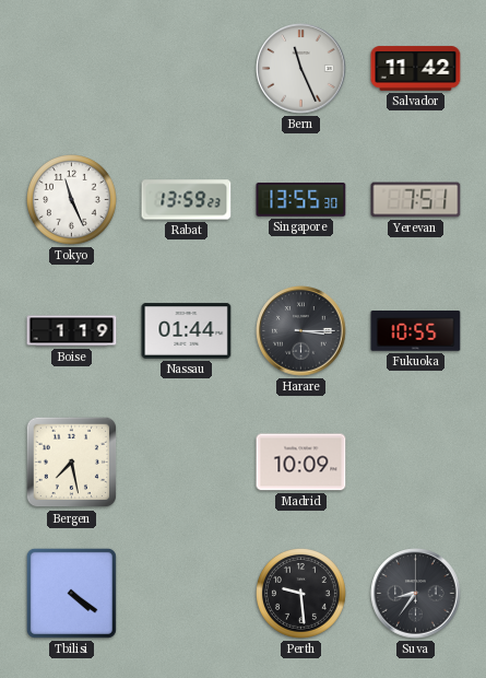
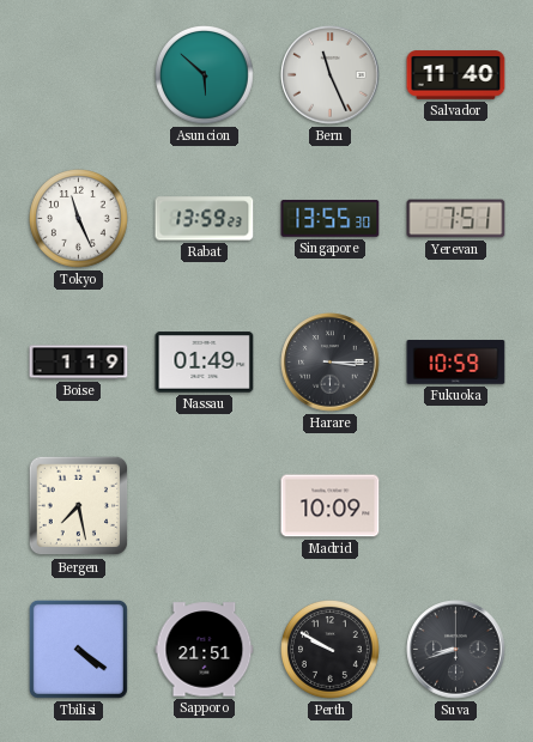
Asuncion: none -> 5:52
Salvador: 11:42 -> 11:40
Nassau: 01:44 -> 01:49
Fukuoka: 10:55 -> 10:59
Sapporo: none -> 21:51
Perth: 9:29 -> 9:50
Suva: 8:36 -> 8:42
